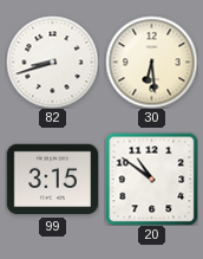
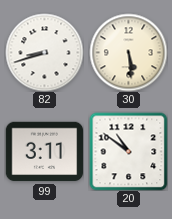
30: 6:29 -> 5:29
99: 3:15 -> 3:11
